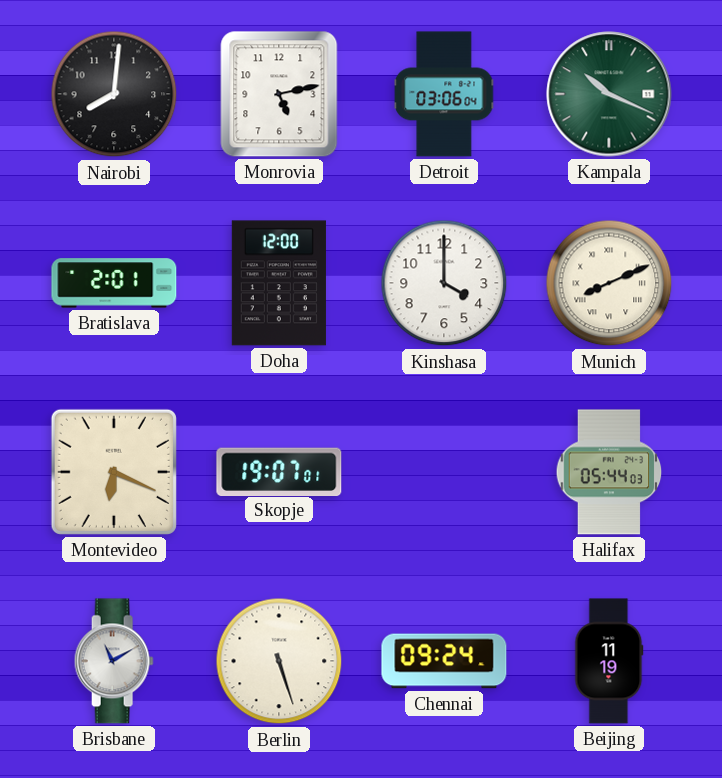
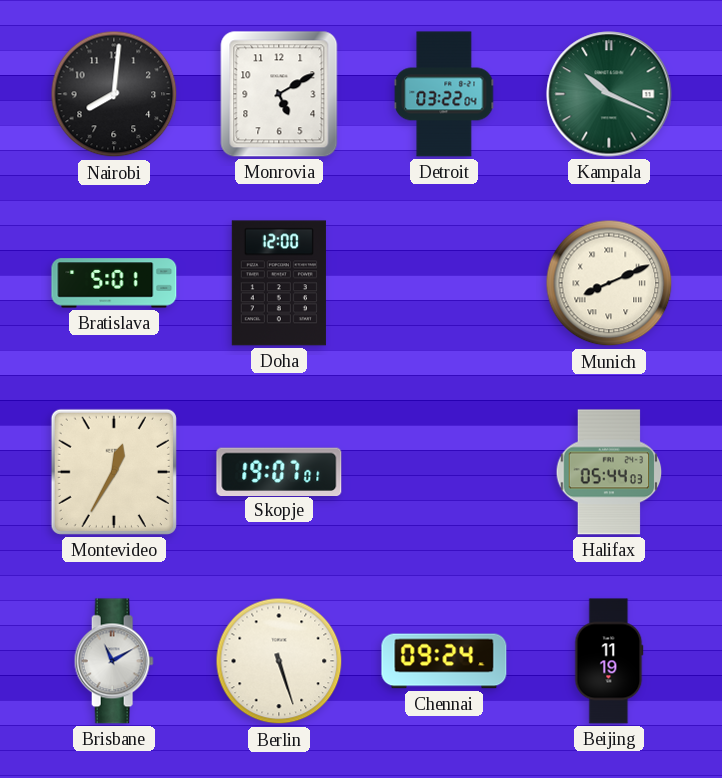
Monrovia: 5:13 -> 5:10
Detroit: 03:06 -> 03:22
Bratislava: 2:01 -> 5:01
Kinshasa: 4:00 -> none
Montevideo: 6:19 -> 12:35
